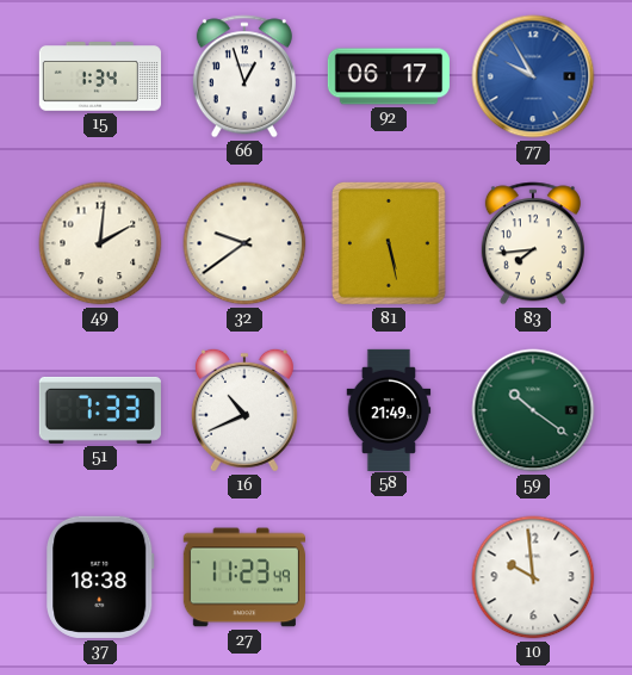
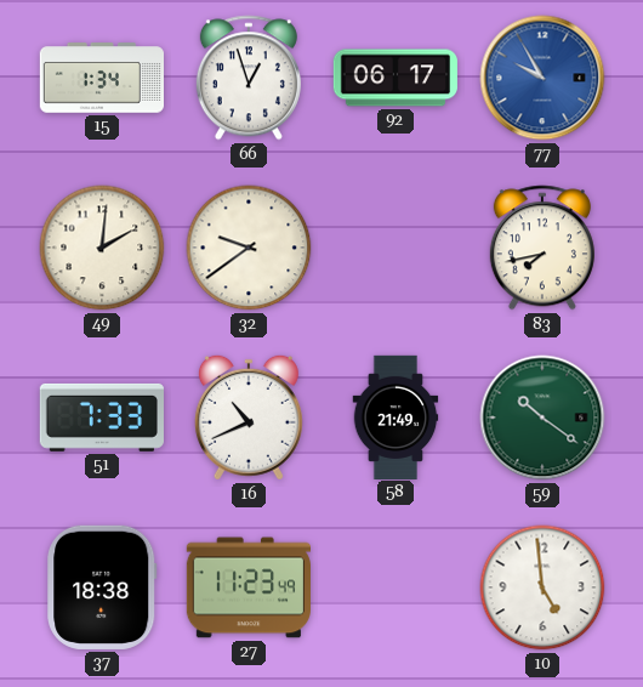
81: 5:28 -> none
83: 7:44 -> 7:43
10: 9:59 -> 4:59
